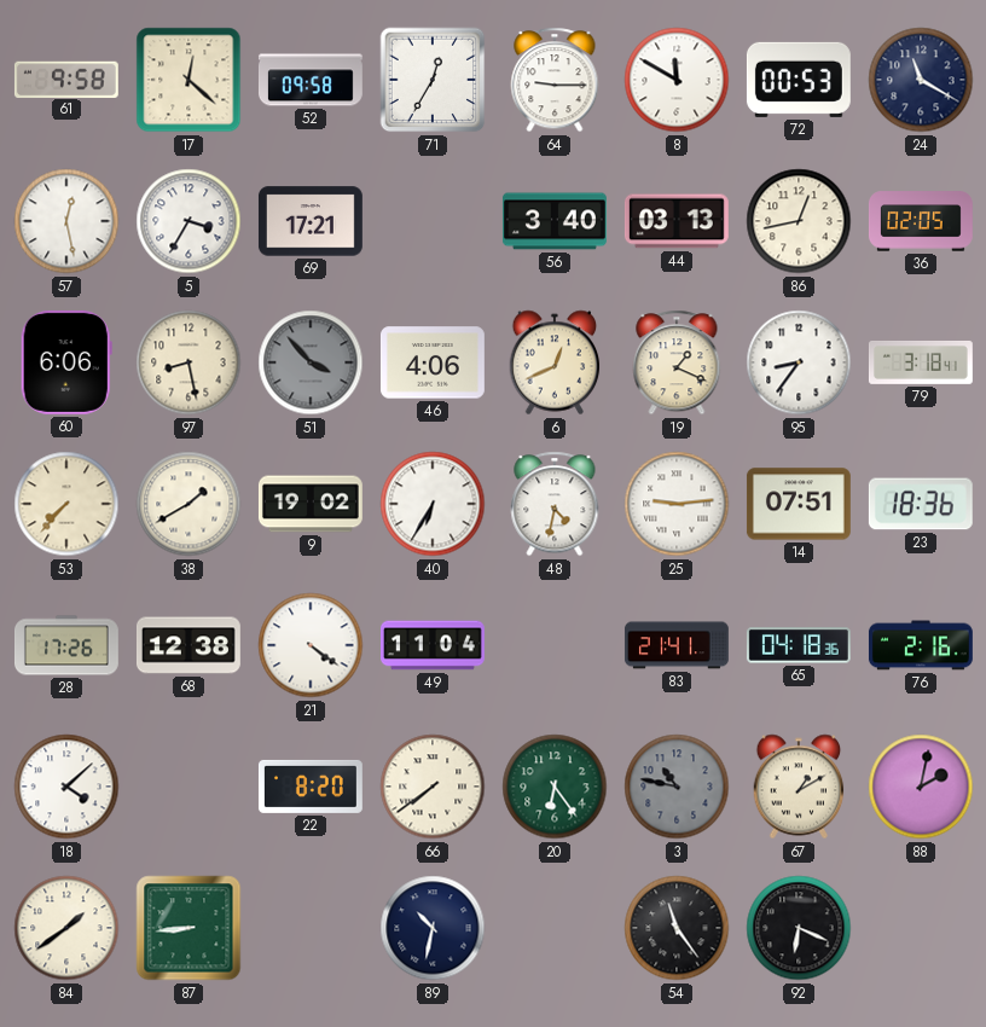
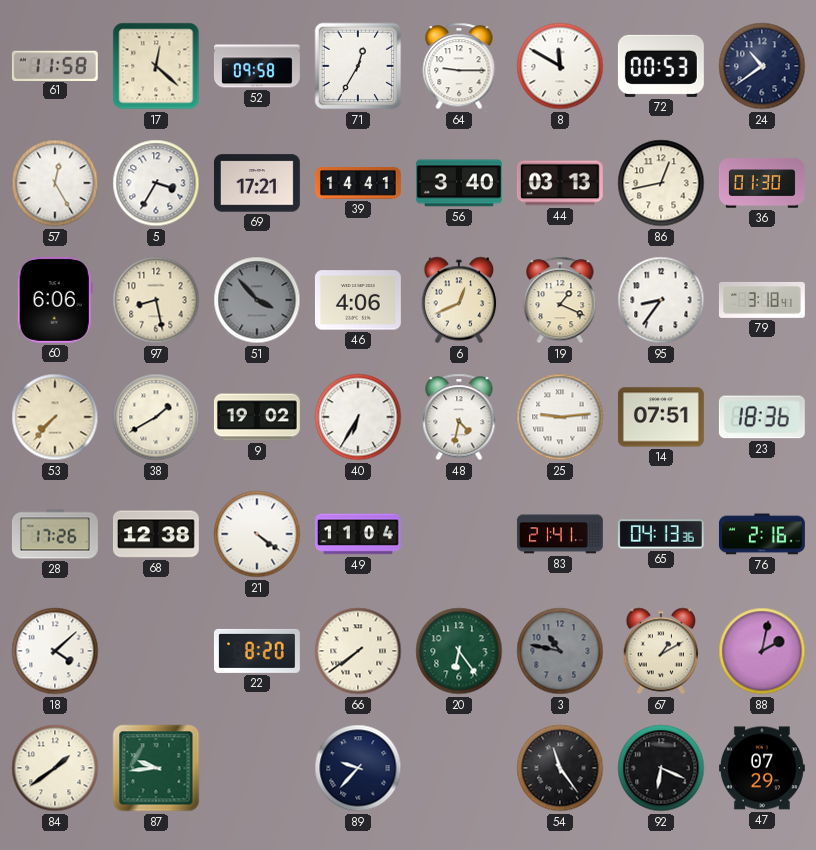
61: 9:58 -> 11:58
24: 11:20 -> 10:39
57: 12:28 -> 12:25
39: none -> 14:41
36: 02:05 -> 01:30
65: 04:18 -> 04:13
87: 8:44 -> 9:44
89: 10:32 -> 9:37
47: none -> 07:29
